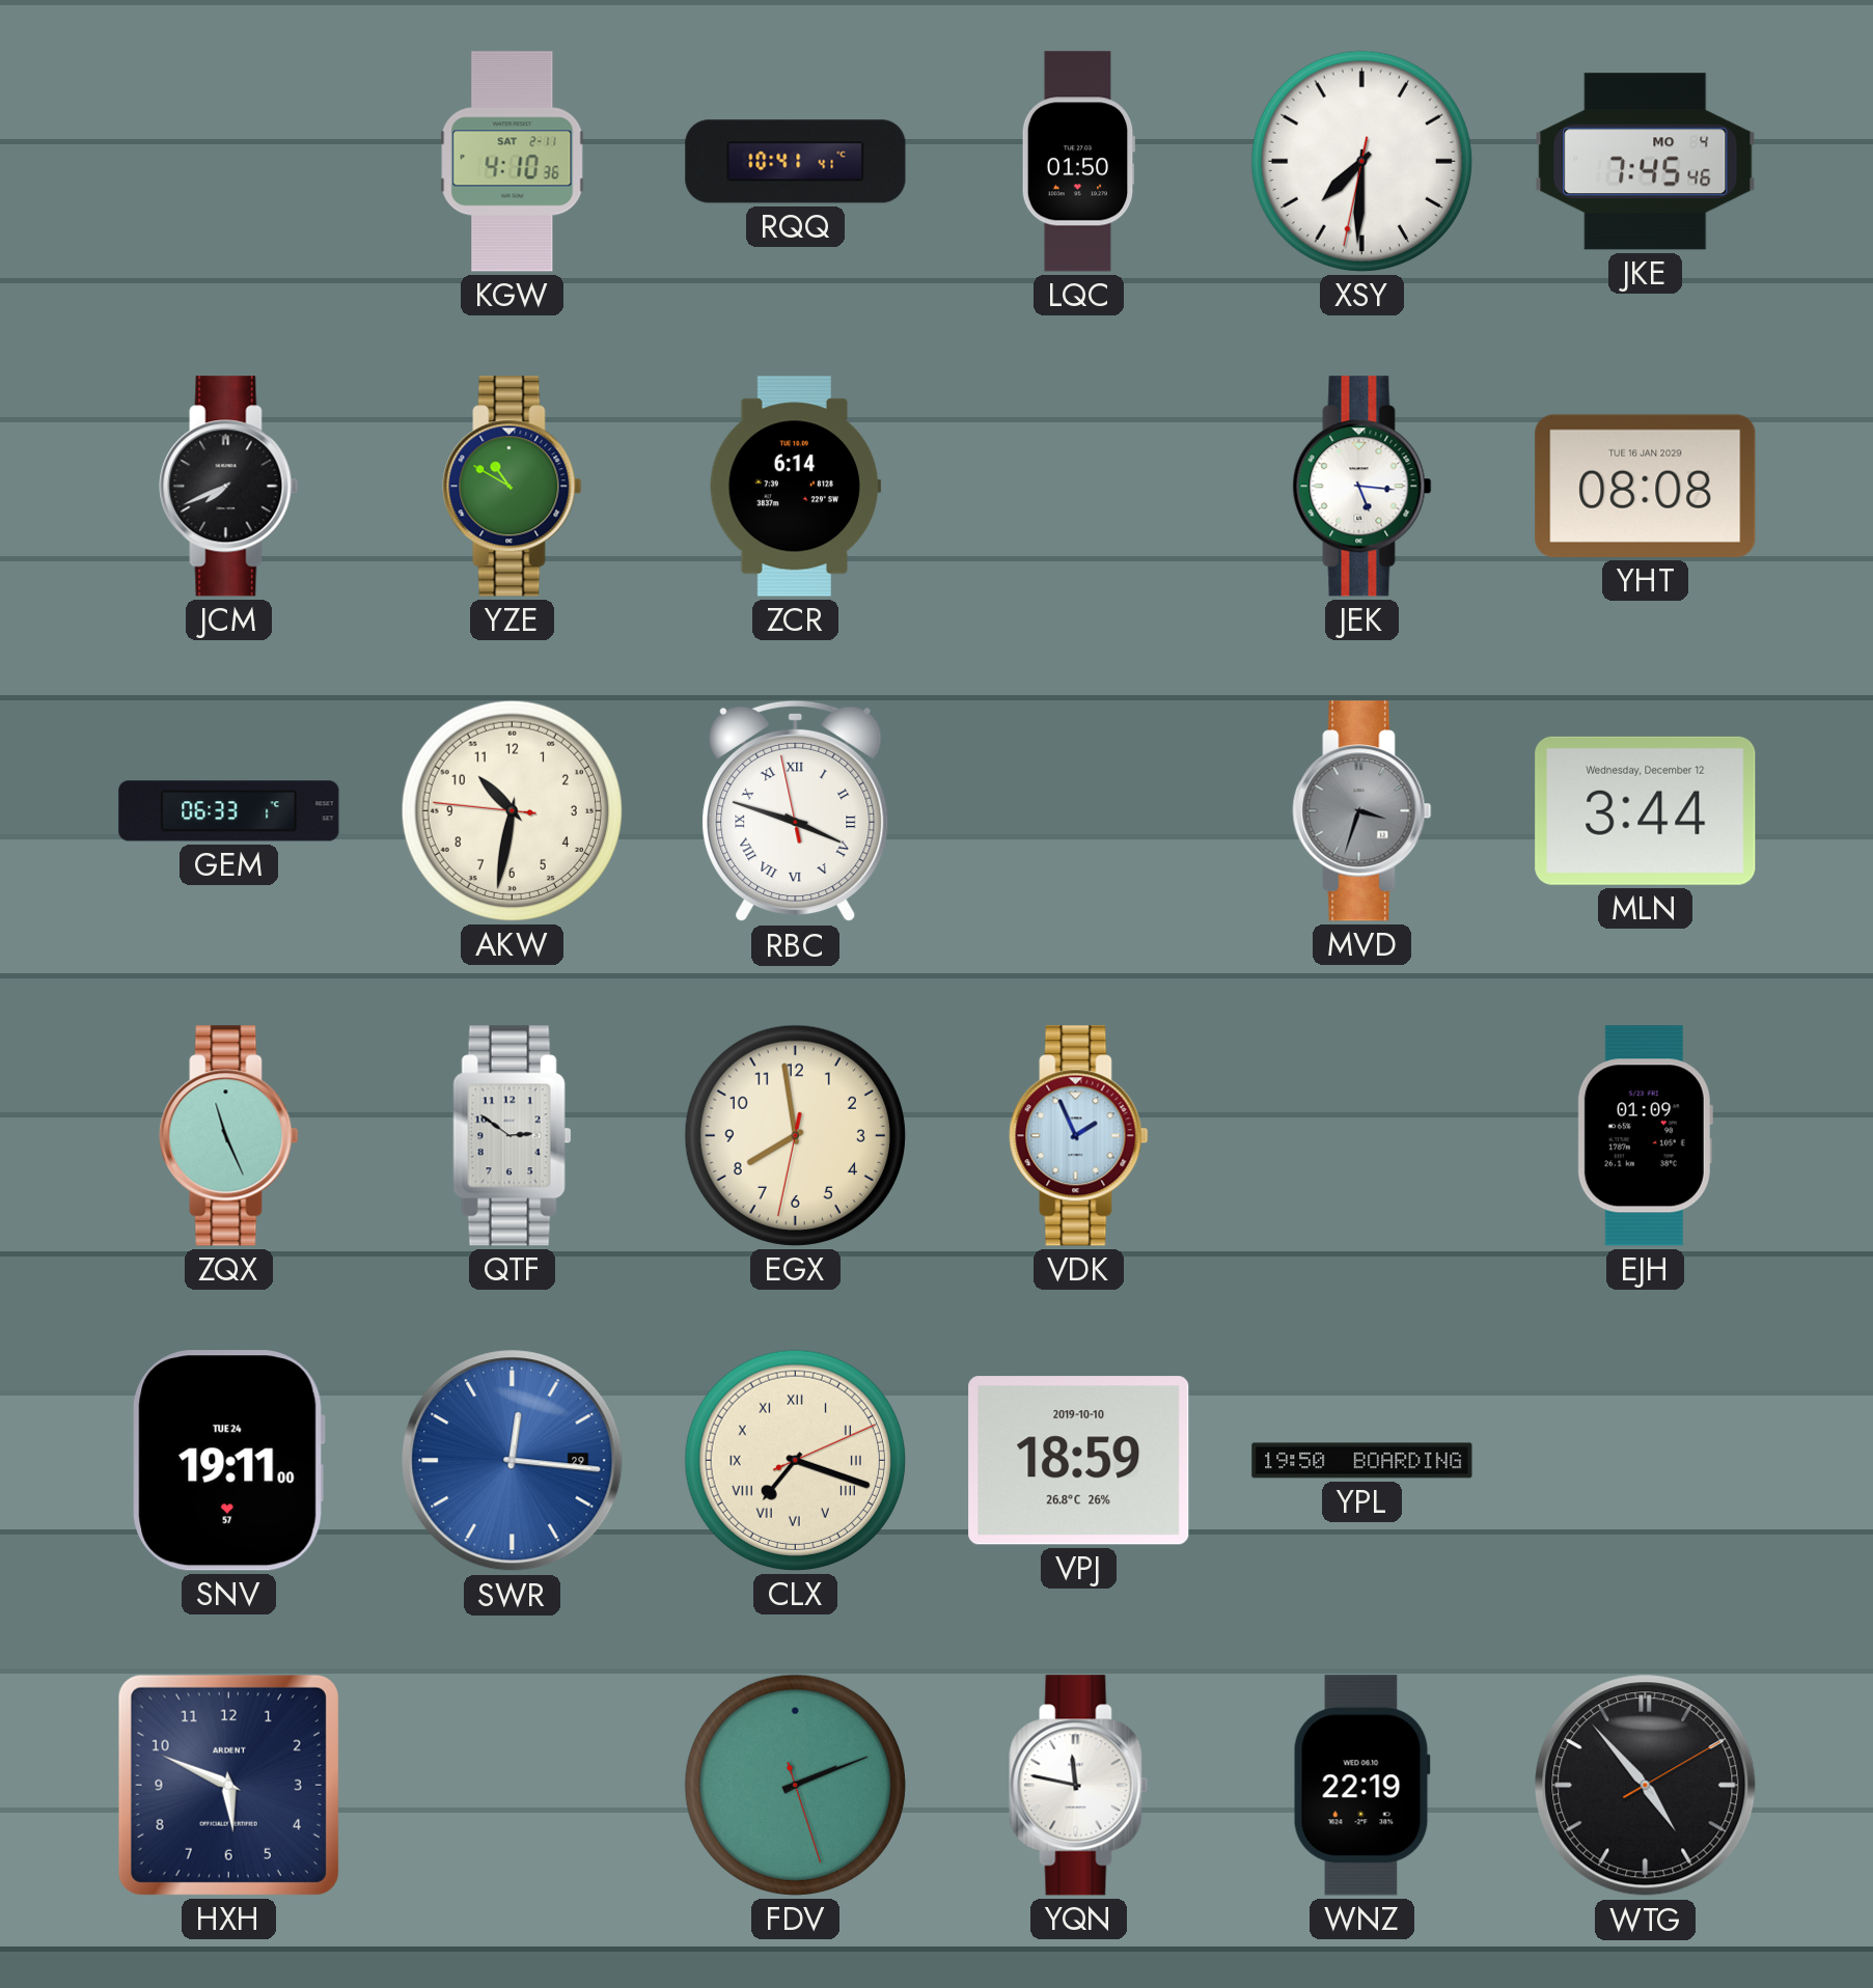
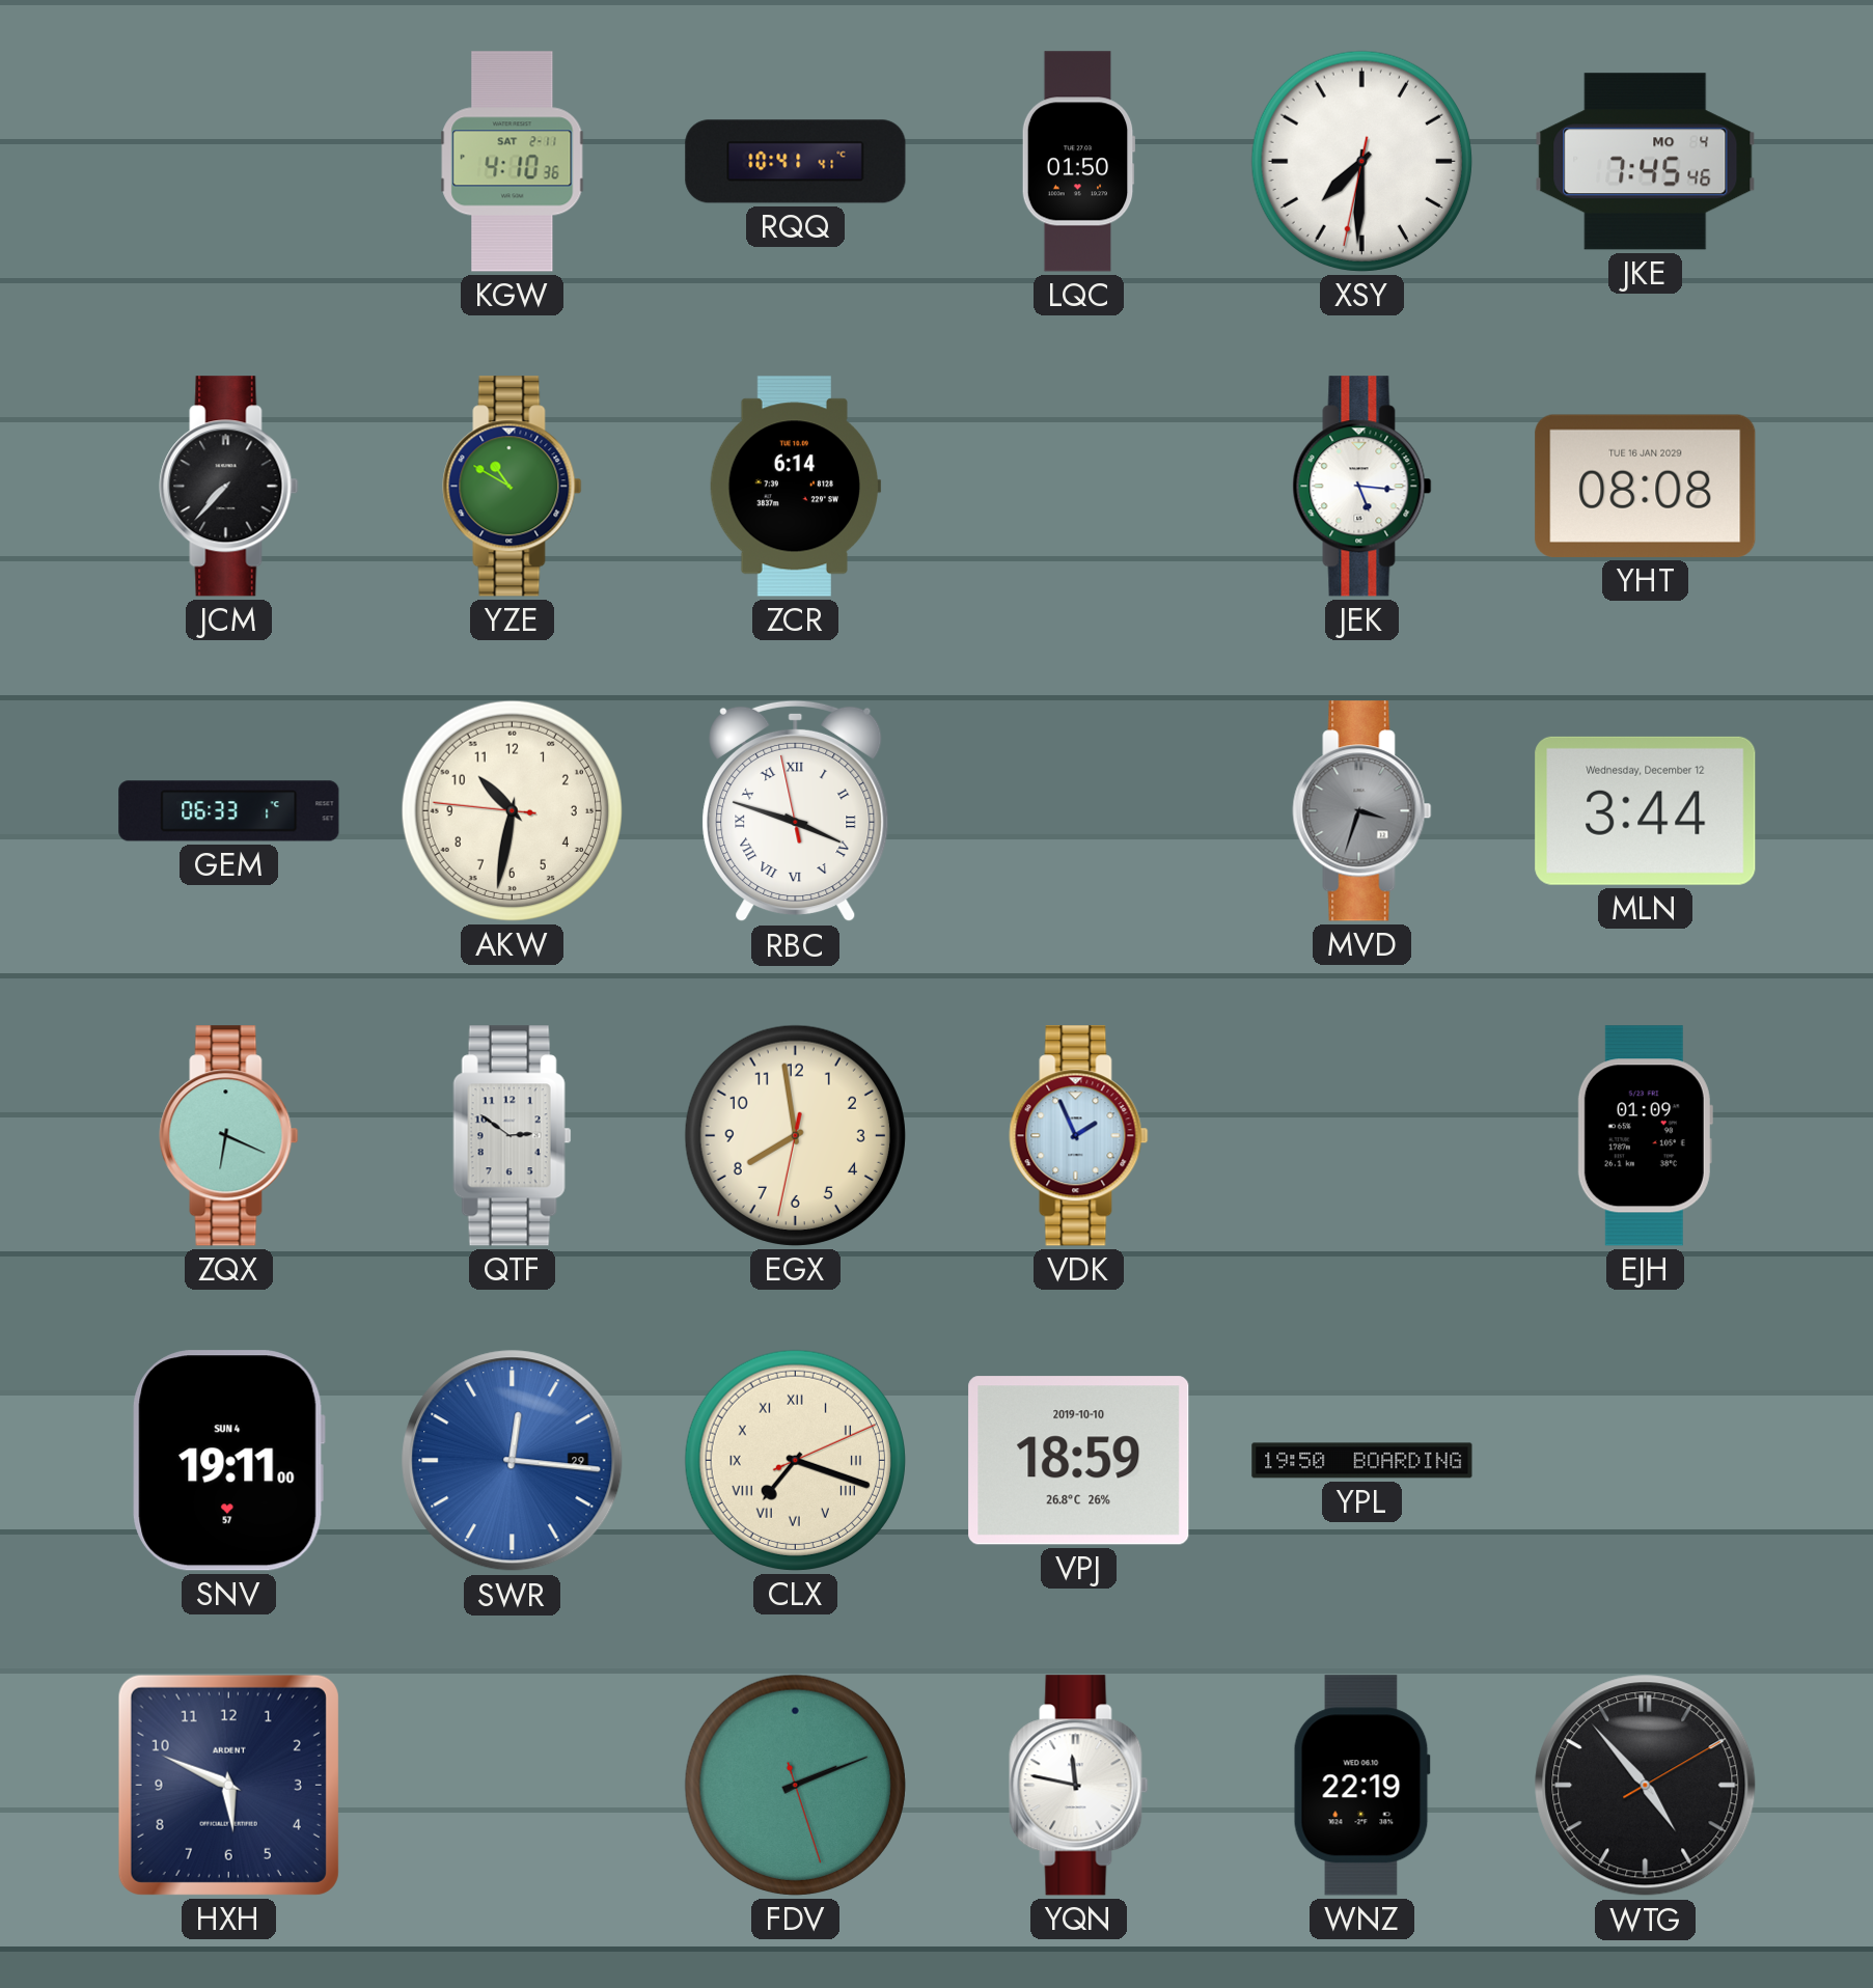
JCM: 7:41 -> 7:37
ZQX: 11:26 -> 6:19
SNV date: TUE 24 -> SUN 4
